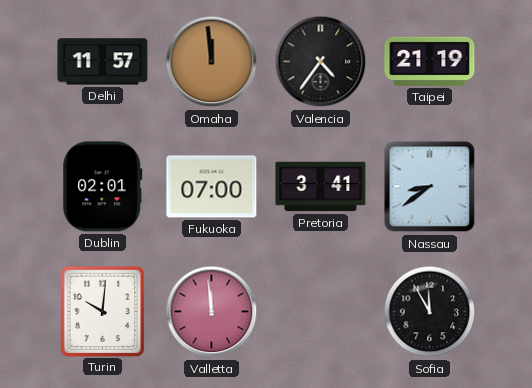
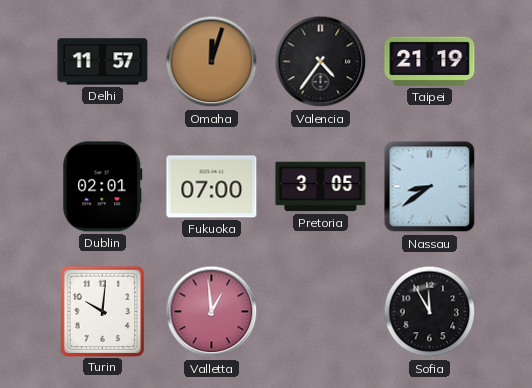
Omaha: 11:59 -> 12:03
Pretoria: 3:41 -> 3:05
Valletta: 11:59 -> 12:59
